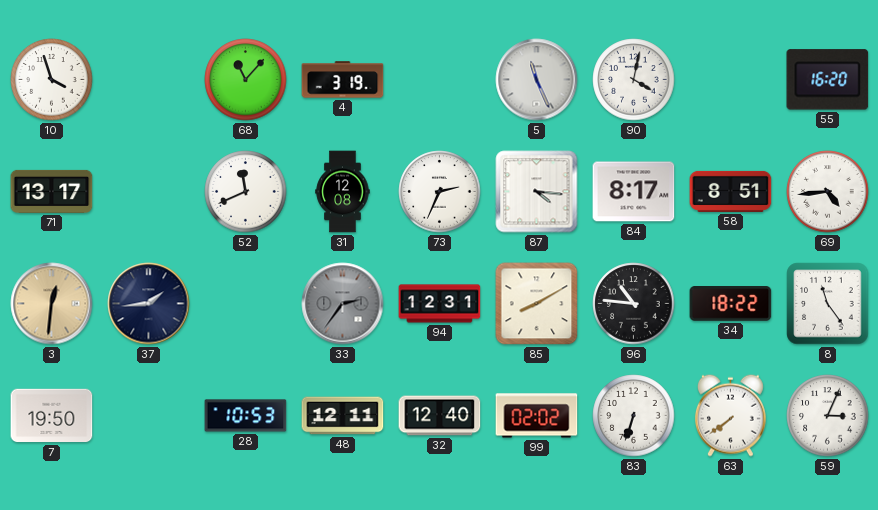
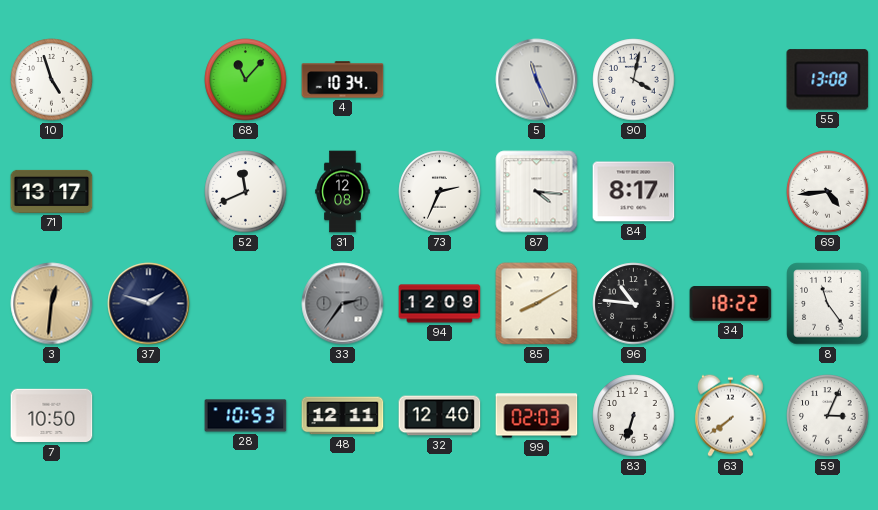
10: 3:57 -> 4:57
4: 3:19 -> 10:34
55: 16:20 -> 13:08
58: 8:51 -> none
37: 1:44 -> 1:48
94: 12:31 -> 12:09
7: 19:50 -> 10:50
99: 02:02 -> 02:03
